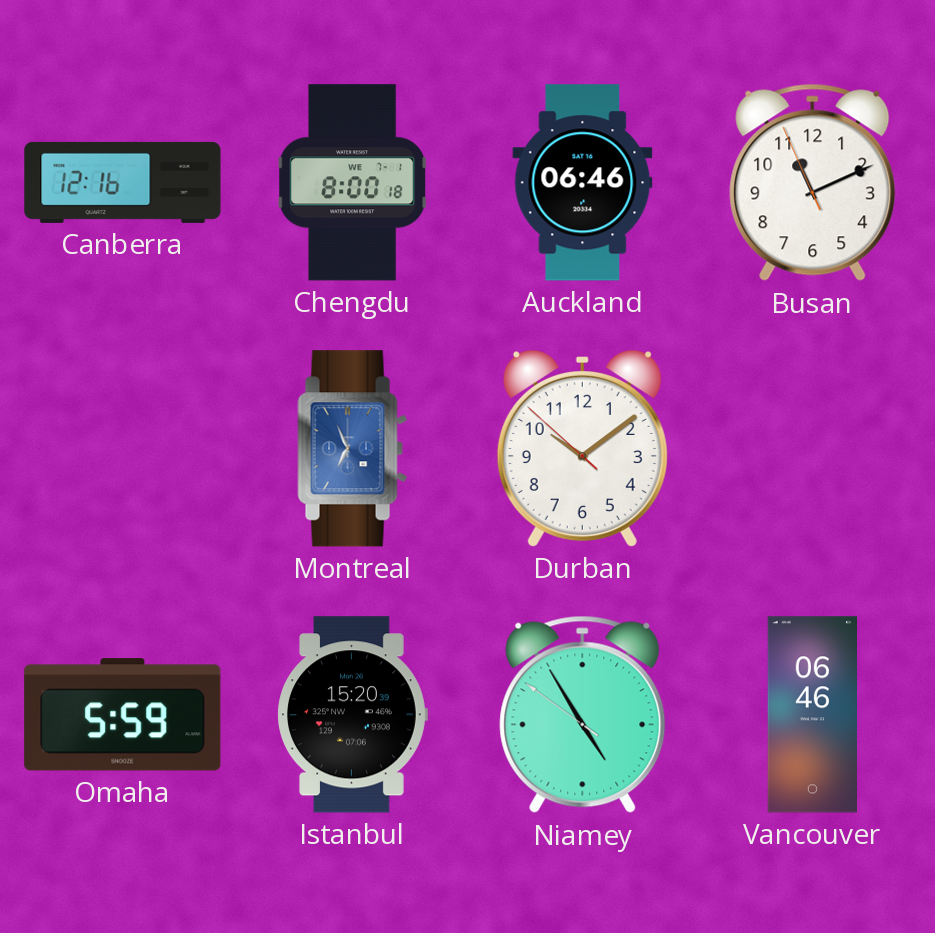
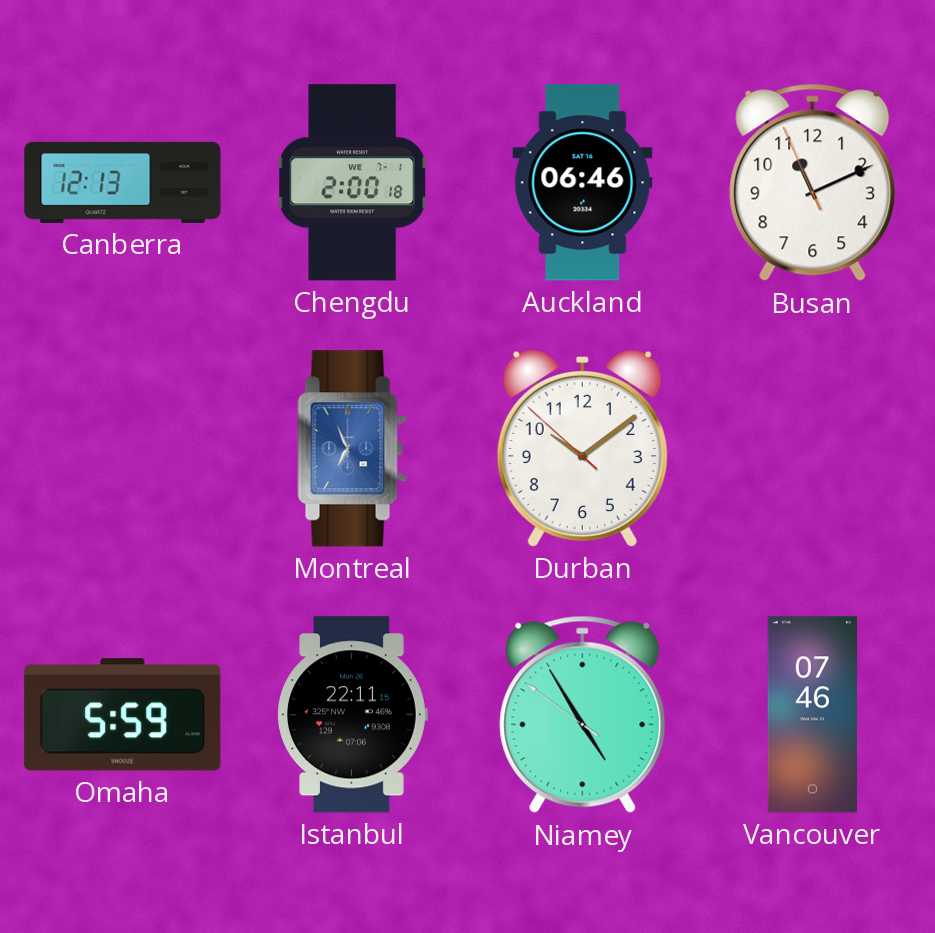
Canberra: 12:16 -> 12:13
Chengdu: 8:00 -> 2:00
Istanbul: 15:20 -> 22:11
Vancouver: 06:46 -> 07:46
